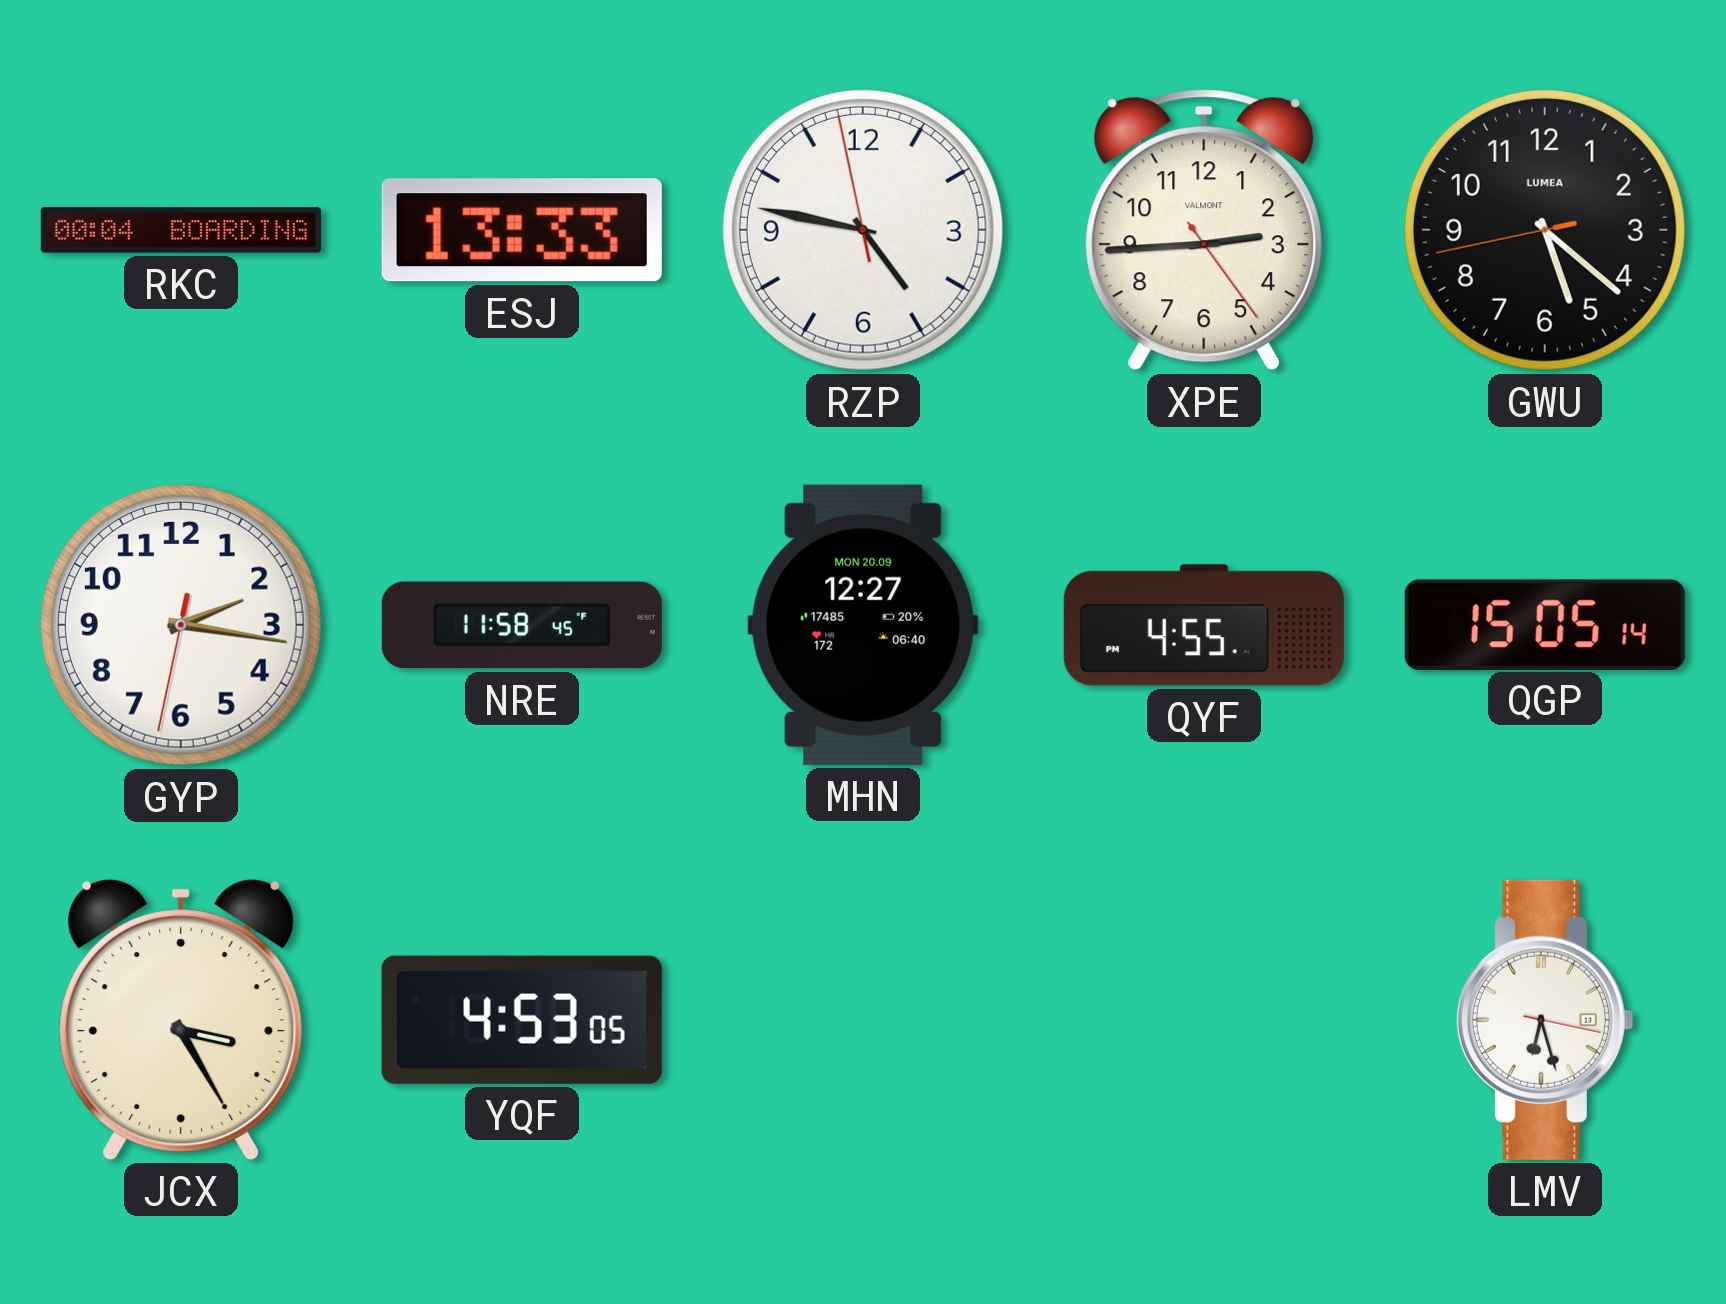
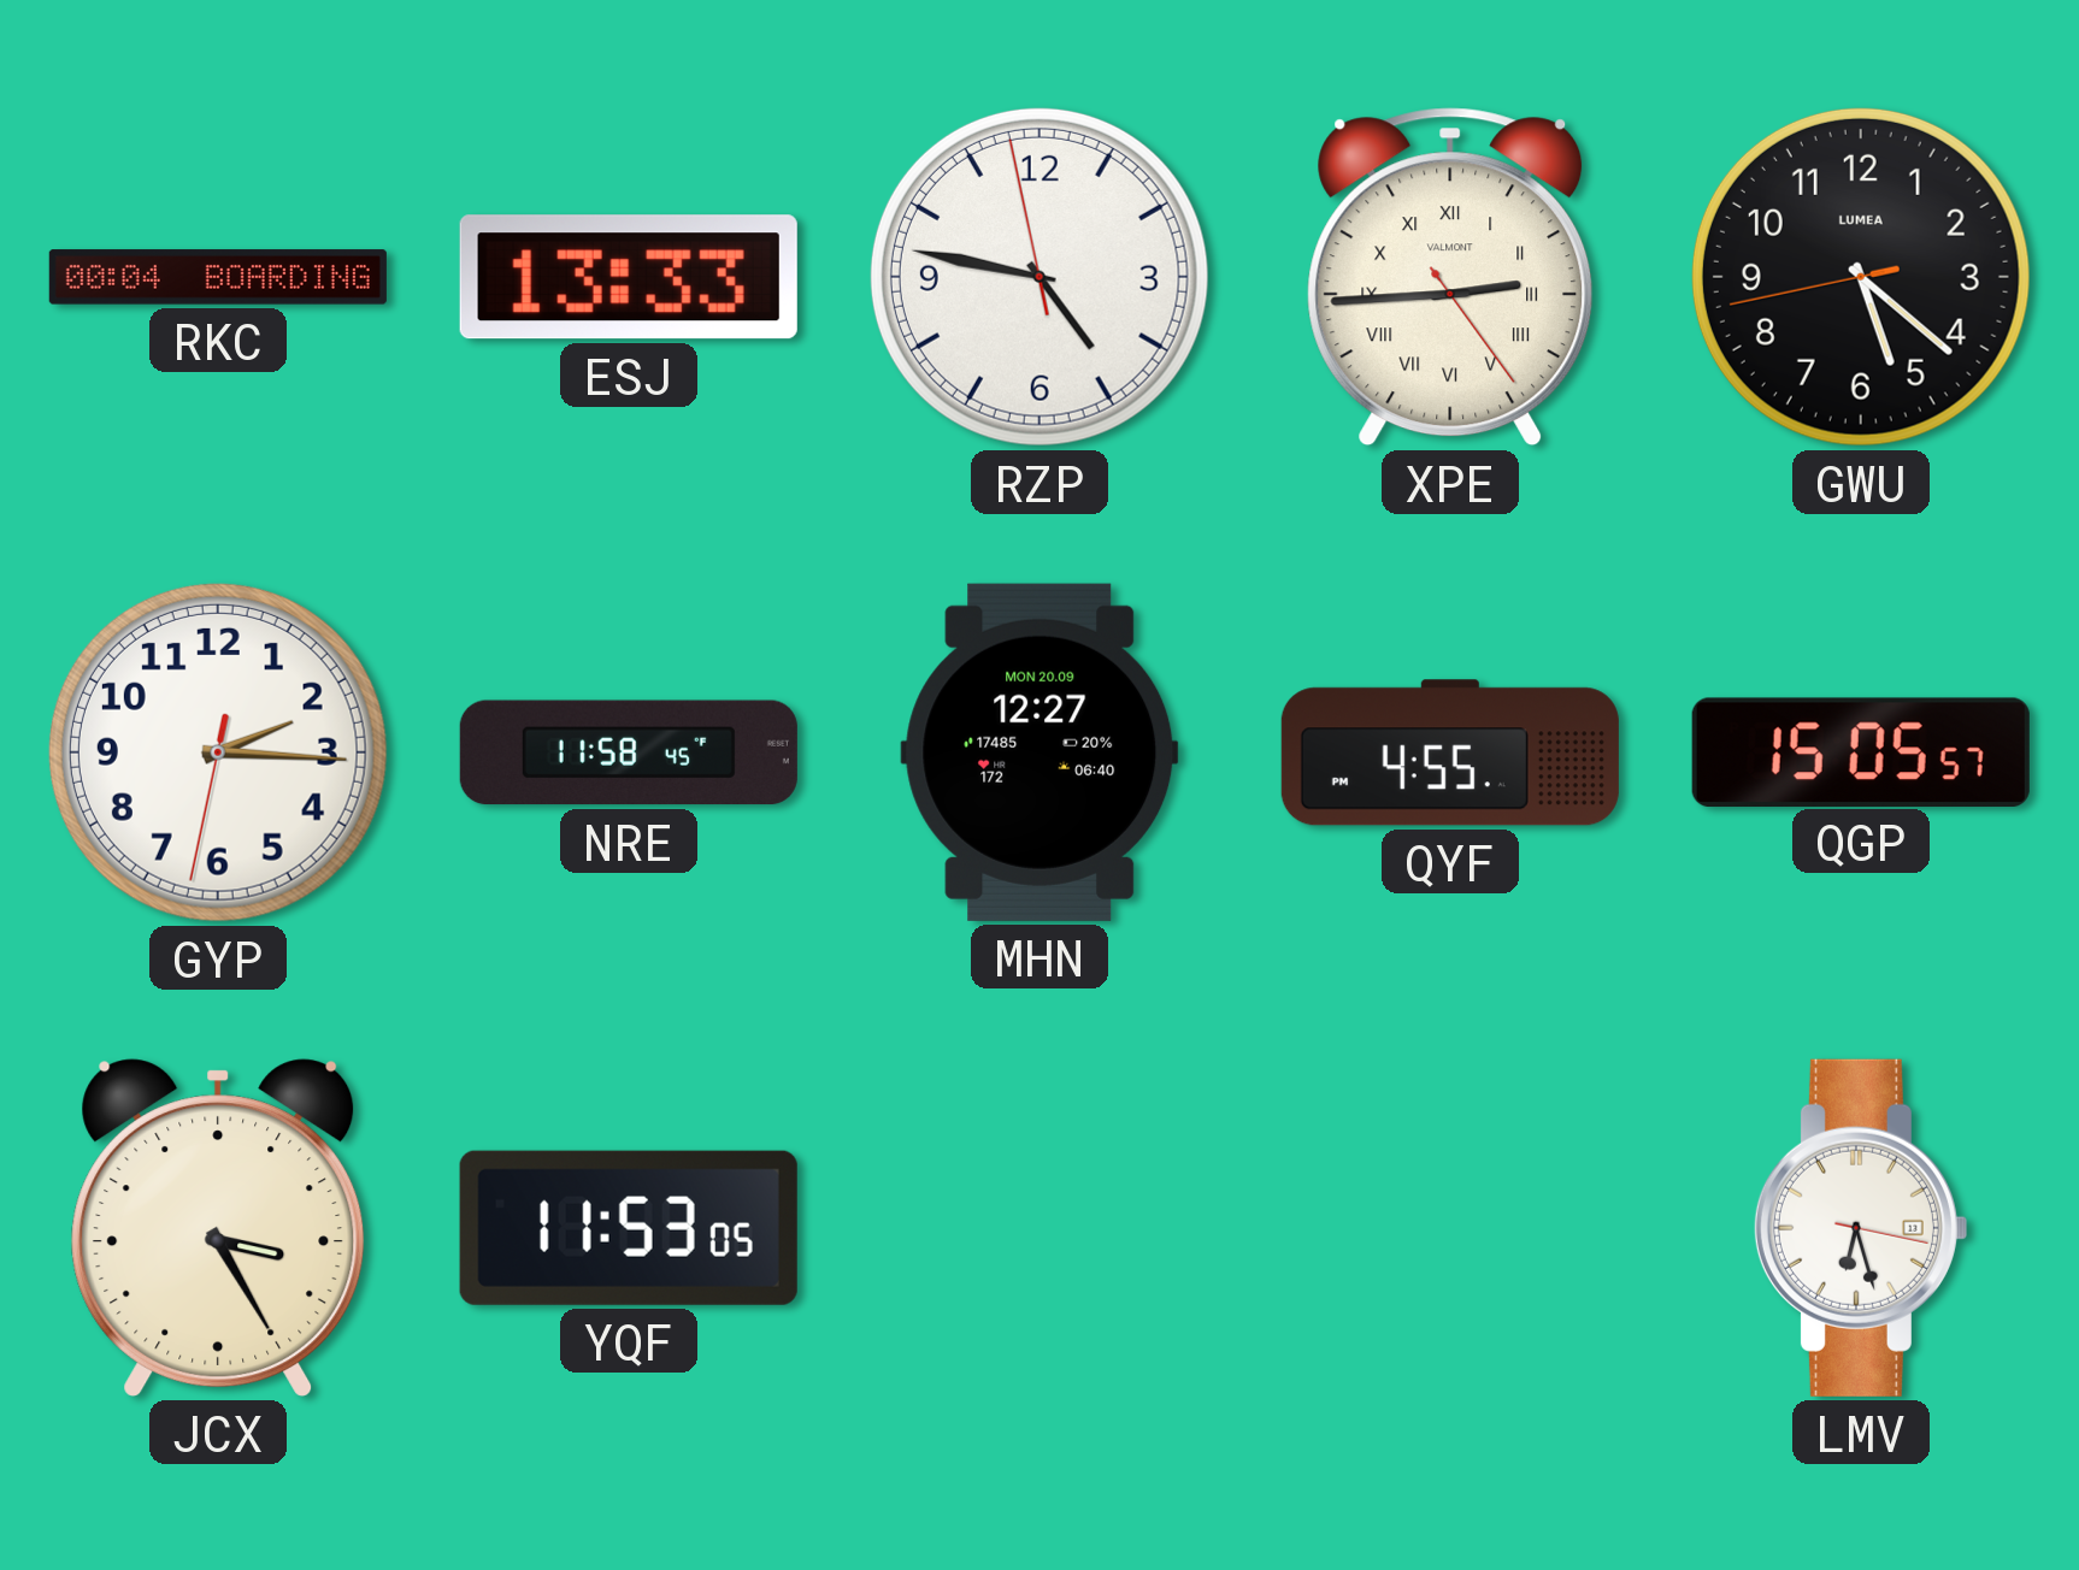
XPE numerals: Arabic -> Roman
GYP: 2:16 -> 2:15
QGP: 15:05:14 -> 15:05:57
YQF: 4:53 -> 11:53
